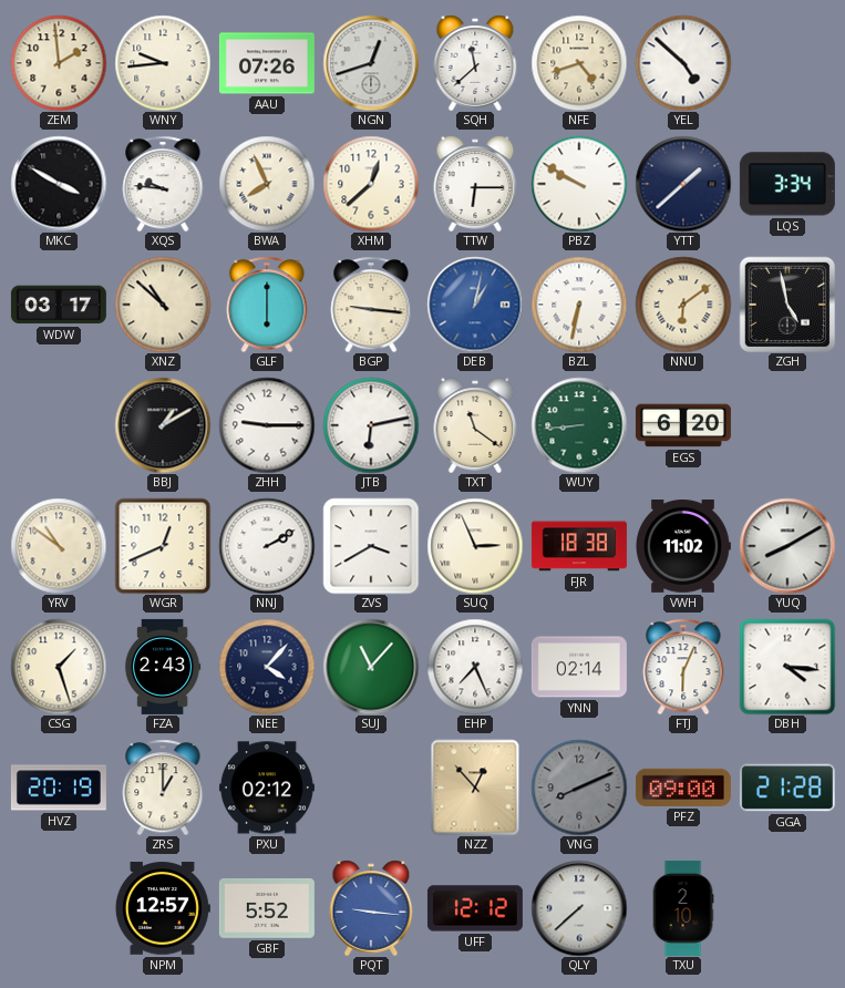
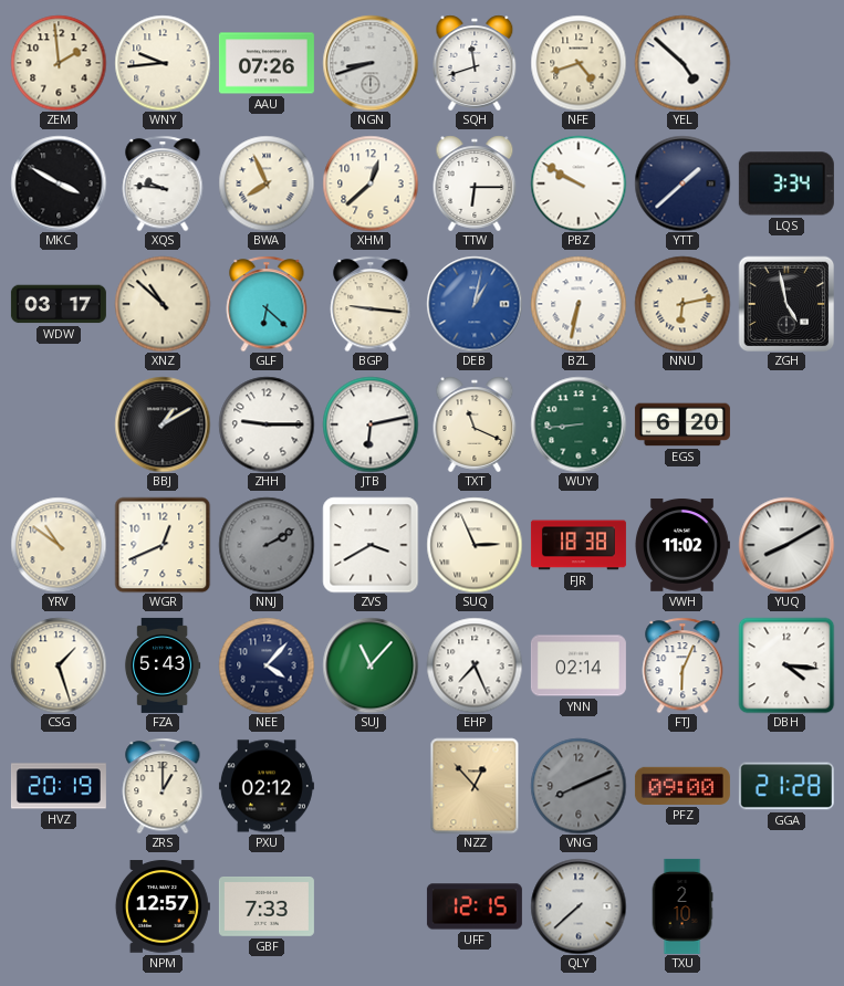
NGN: 12:42 -> 8:42
SQH: 11:38 -> 11:42
GLF: 6:00 -> 6:22
NNU: 6:09 -> 6:13
TXT: 11:21 -> 11:19
NNJ dial: white -> grey
FZA: 2:43 -> 5:43
GBF: 5:52 -> 7:33
PQT: 9:16 -> none
UFF: 12:12 -> 12:15
